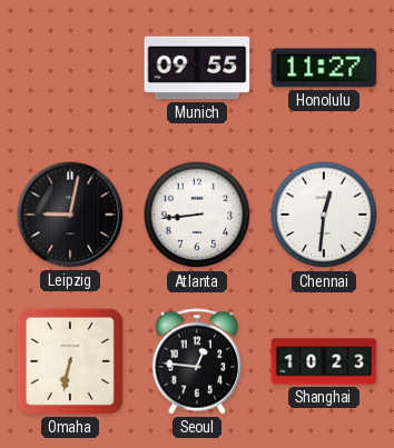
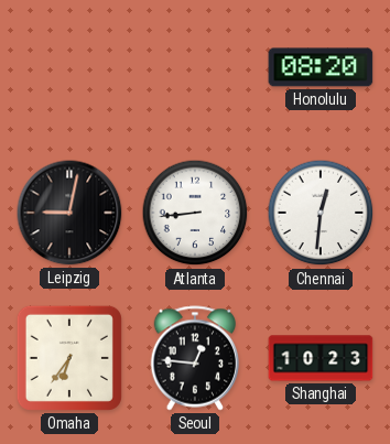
Munich: 09:55 -> none
Honolulu: 11:27 -> 08:20
Omaha: 6:32 -> 6:36
